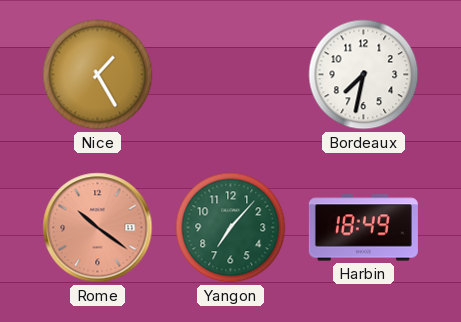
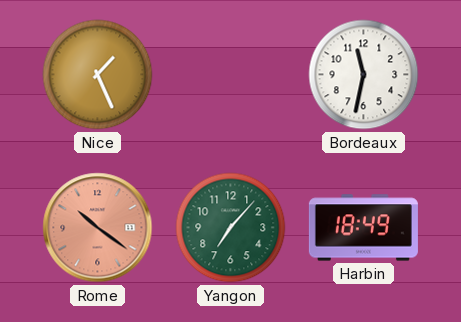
Nice: 1:25 -> 1:26
Bordeaux: 7:32 -> 11:32
